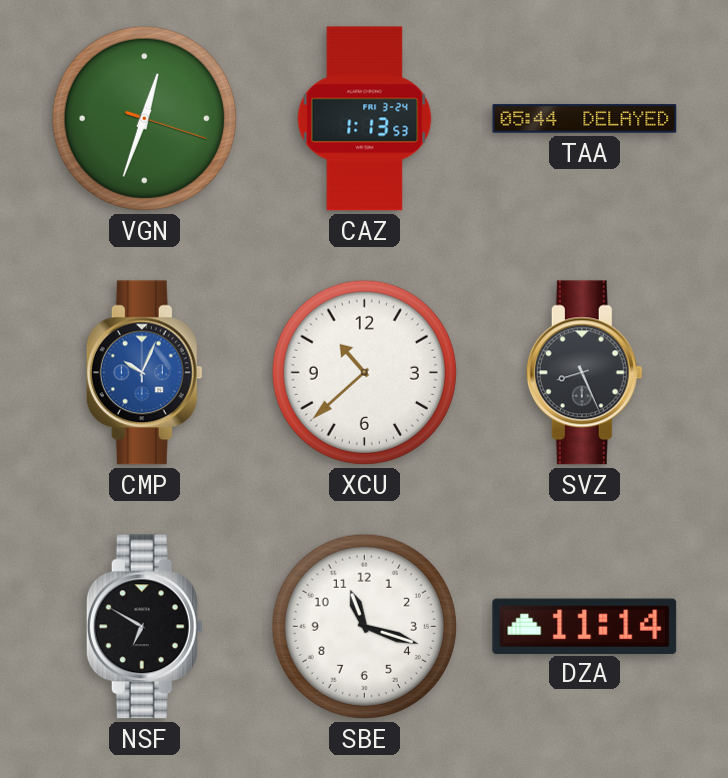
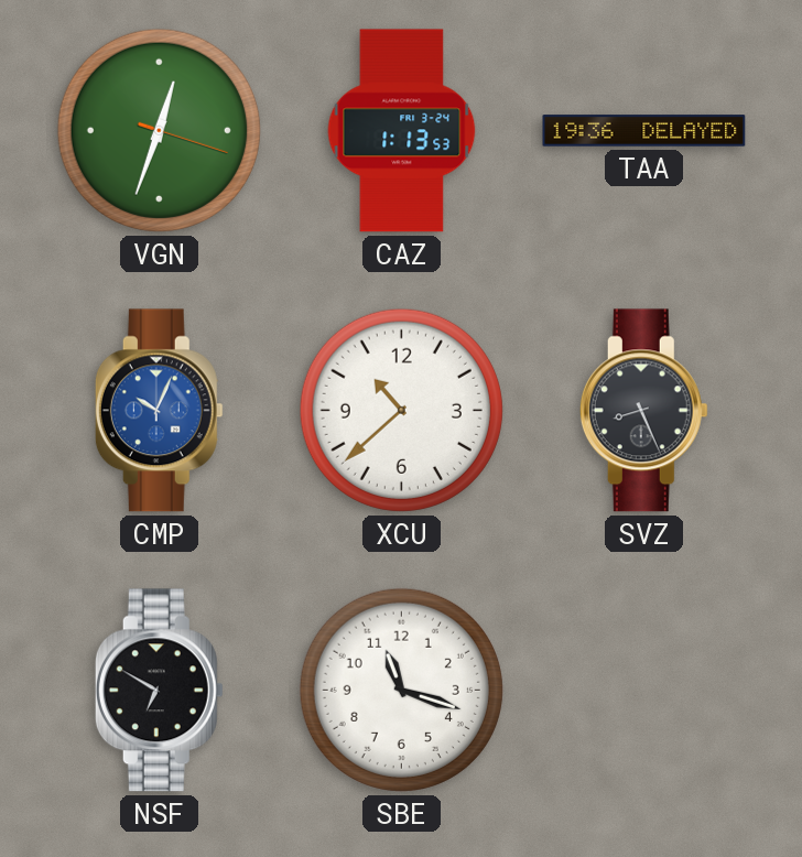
TAA: 05:44 -> 19:36
DZA: 11:14 -> none
